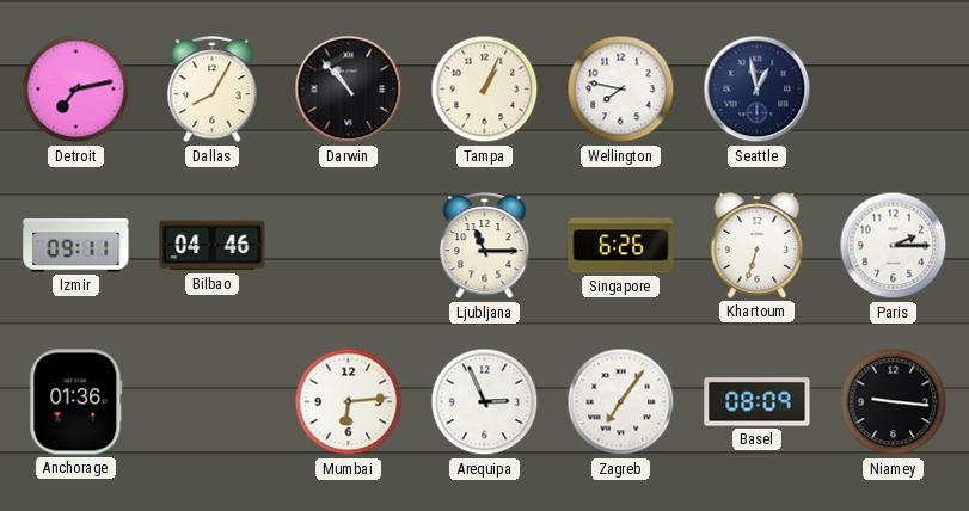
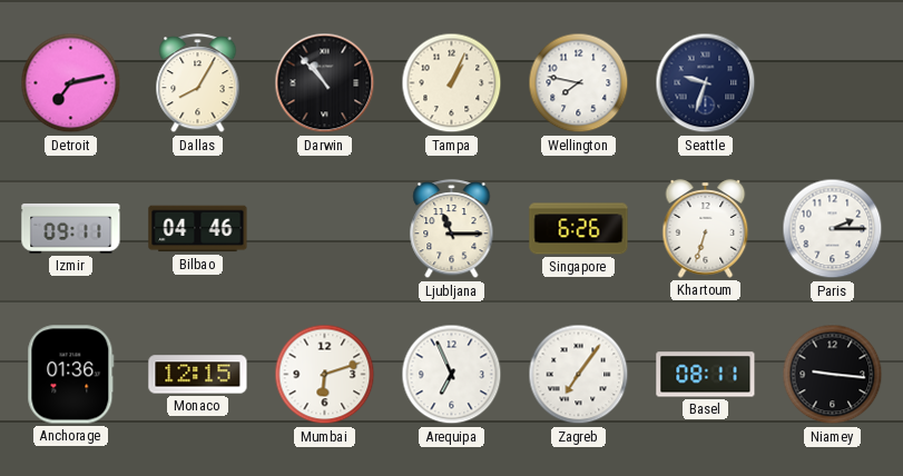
Seattle: 12:58 -> 9:33
Monaco: none -> 12:15
Mumbai: 6:14 -> 6:12
Arequipa: 2:56 -> 6:56
Basel: 08:09 -> 08:11
